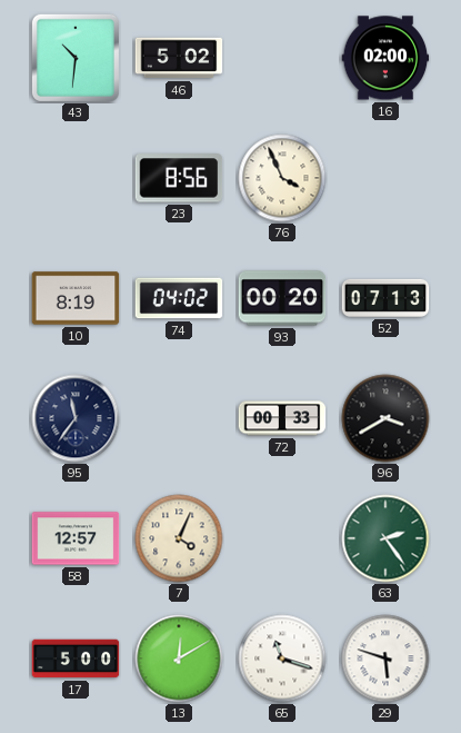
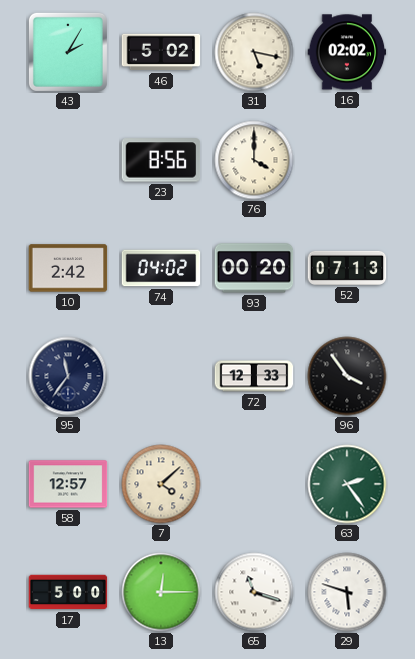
43: 10:31 -> 2:05
31: none -> 5:17
16: 02:00 -> 02:02
76: 3:56 -> 4:00
10: 8:19 -> 2:42
72: 00:33 -> 12:33
96: 3:40 -> 3:54
7: 4:04 -> 4:08
13: 12:10 -> 12:15
